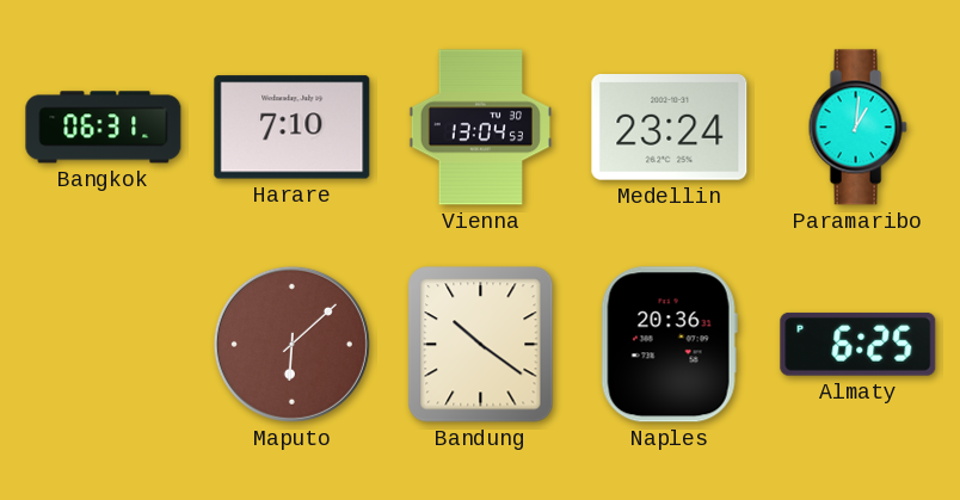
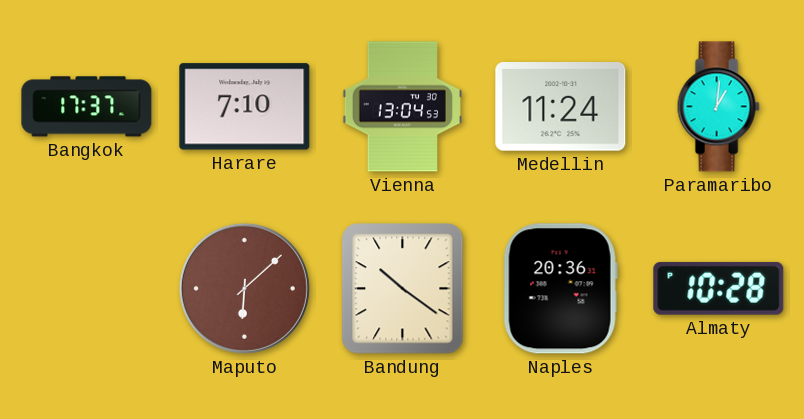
Bangkok: 06:31 -> 17:37
Medellin: 23:24 -> 11:24
Almaty: 6:25 -> 10:28
